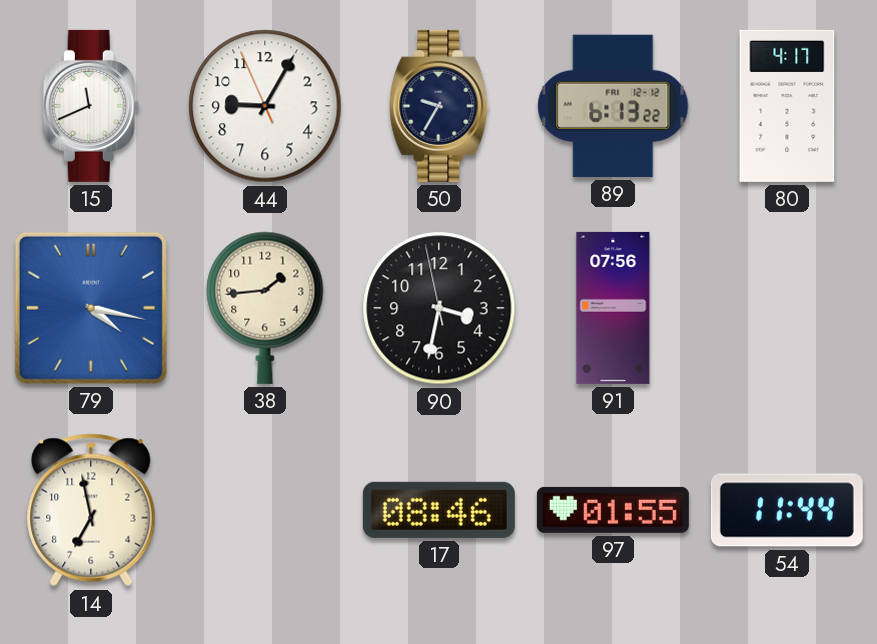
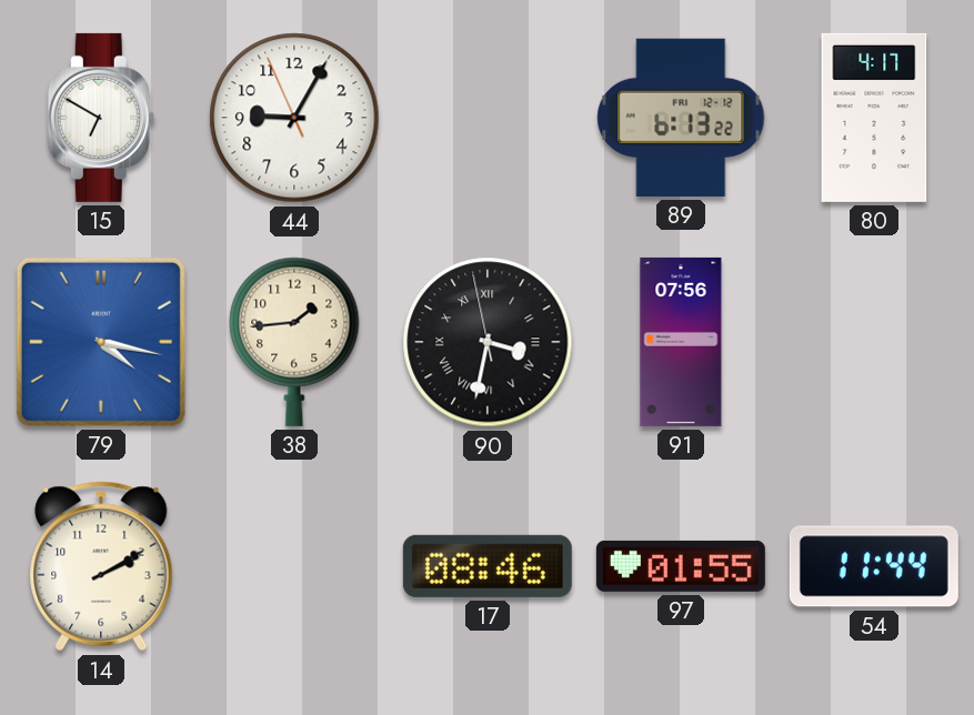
15: 11:41 -> 6:50
50: 9:35 -> none
90 numerals: Arabic -> Roman
14: 6:58 -> 2:10
